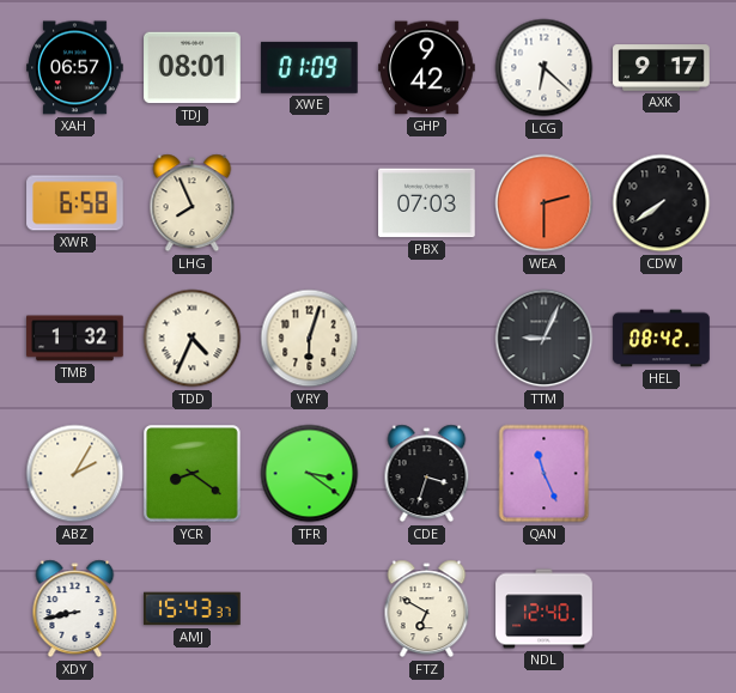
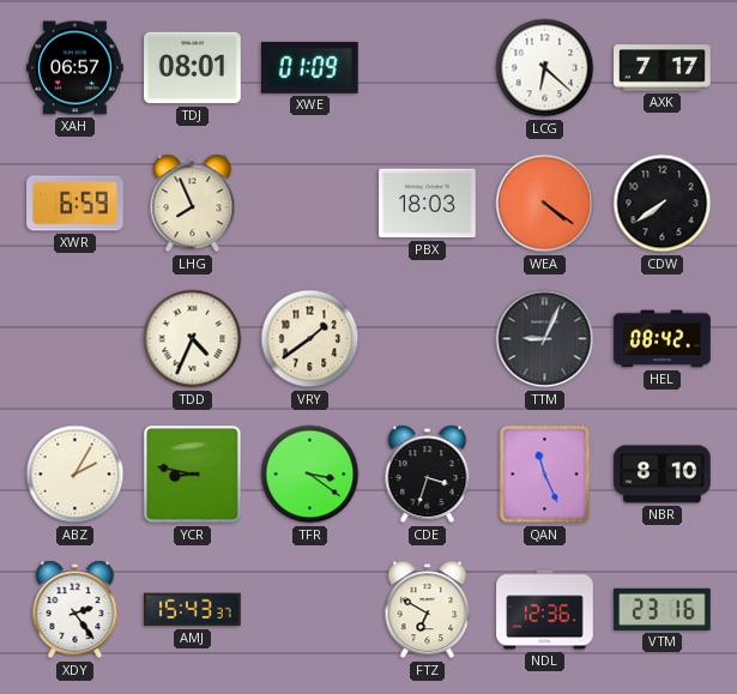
GHP: 9:42 -> none
AXK: 9:17 -> 7:17
XWR: 6:58 -> 6:59
PBX: 07:03 -> 18:03
WEA: 2:30 -> 4:21
TMB: 1:32 -> none
VRY: 6:03 -> 1:39
YCR: 8:21 -> 8:47
NBR: none -> 8:10
XDY: 8:43 -> 2:24
NDL: 12:40 -> 12:36
VTM: none -> 23:16
